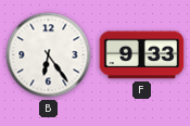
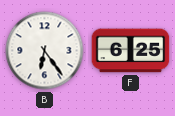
F: 9:33 -> 6:25
